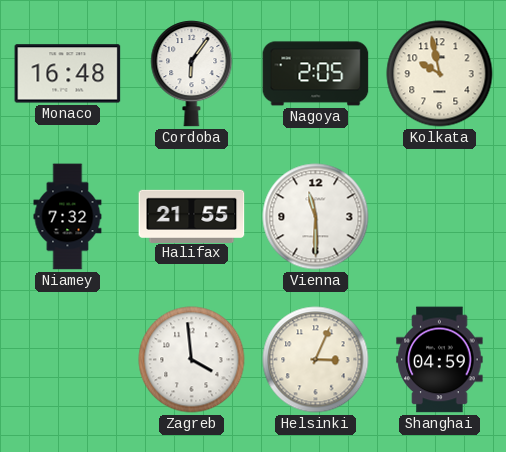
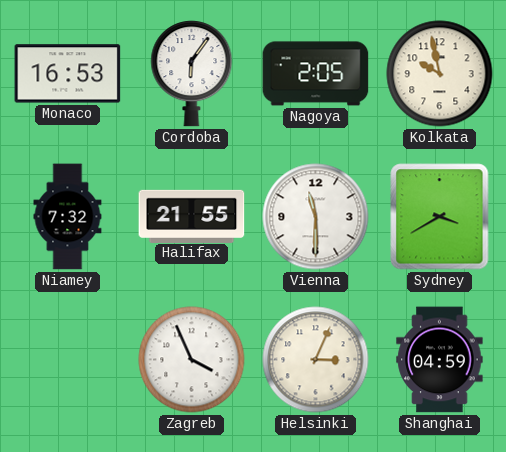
Monaco: 16:48 -> 16:53
Sydney: none -> 3:40
Zagreb: 3:59 -> 3:56
